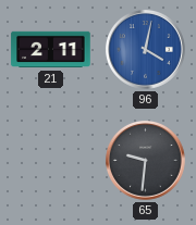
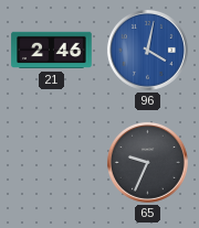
21: 2:11 -> 2:46
65: 9:31 -> 9:34
